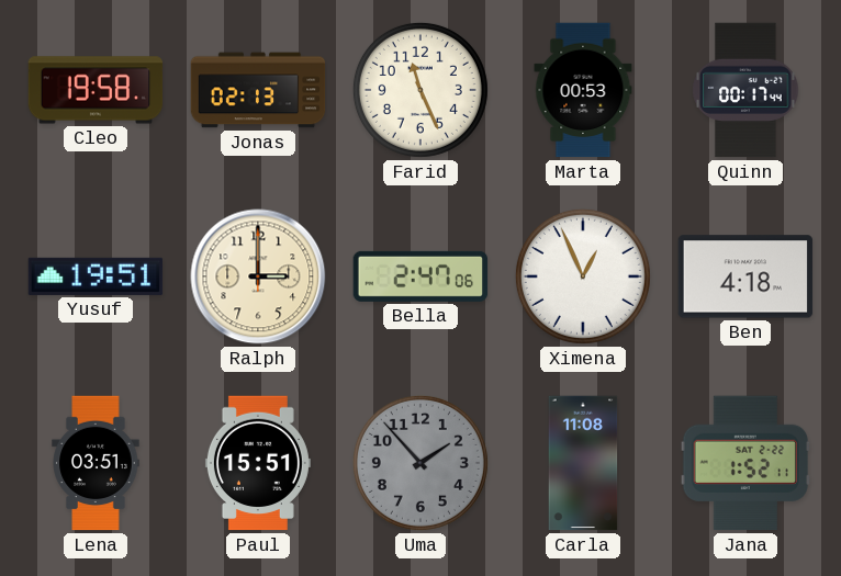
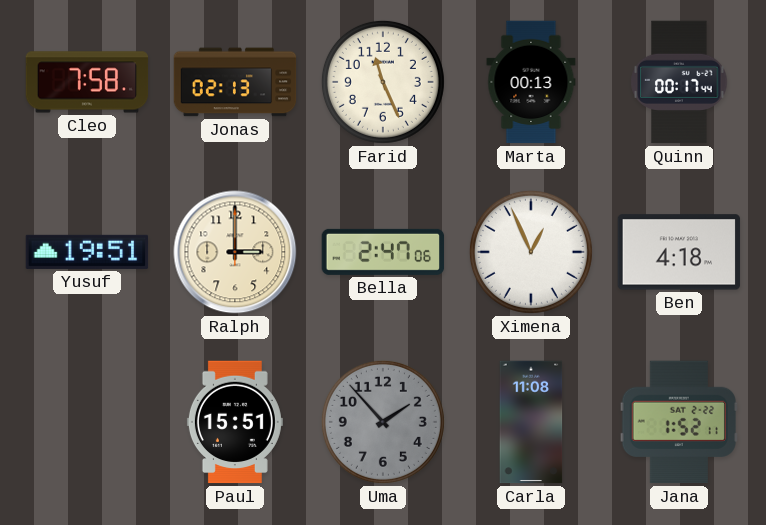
Cleo: 19:58 -> 7:58
Marta: 00:53 -> 00:13
Lena: 03:51 -> none
